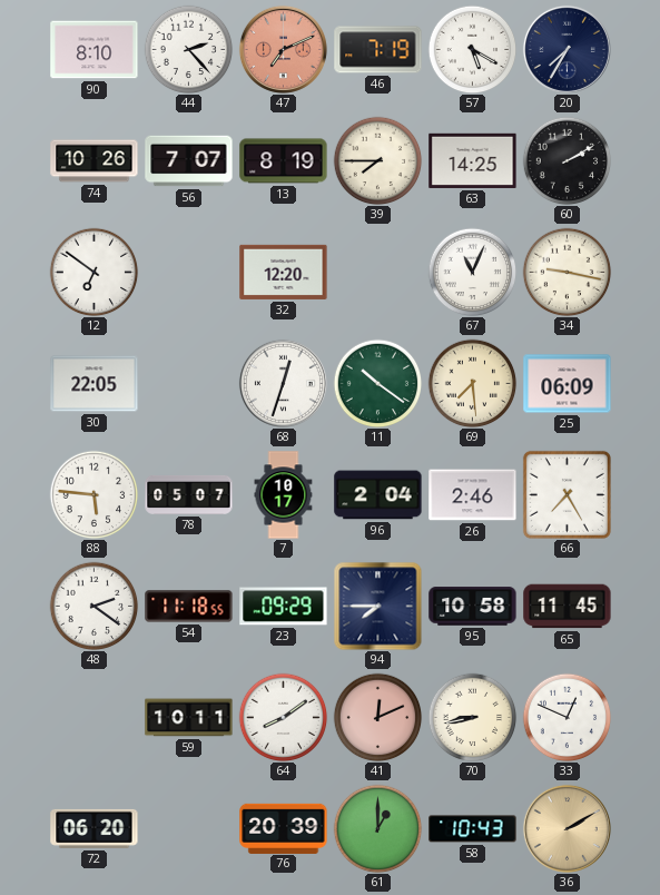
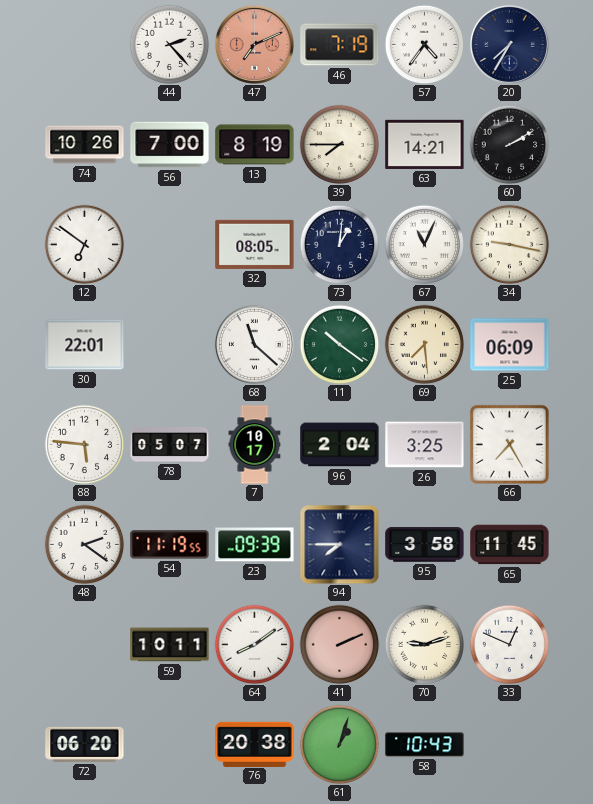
90: 8:10 -> none
57: 5:20 -> 4:36
56: 7:07 -> 7:00
63: 14:25 -> 14:21
32: 12:20 -> 08:05
73: none -> 1:01
30: 22:05 -> 22:01
68: 12:33 -> 11:22
26: 2:46 -> 3:25
54: 11:18 -> 11:19
23: 09:29 -> 09:39
95: 10:58 -> 3:58
41: 12:11 -> 2:11
70: 8:43 -> 9:12
76: 20:39 -> 20:38
61: 1:00 -> 1:03
36: 2:10 -> none
